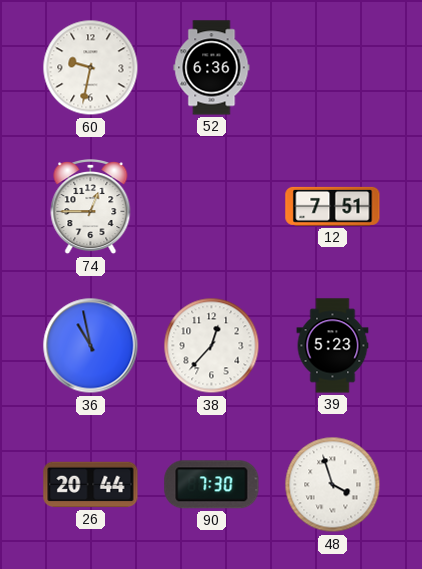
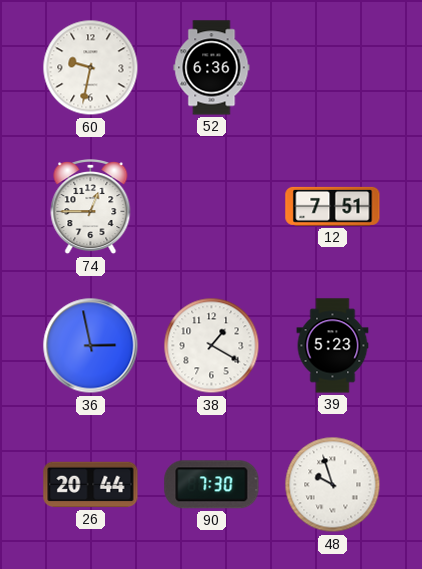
36: 10:58 -> 2:58
38: 12:37 -> 1:20
48: 3:57 -> 9:57
